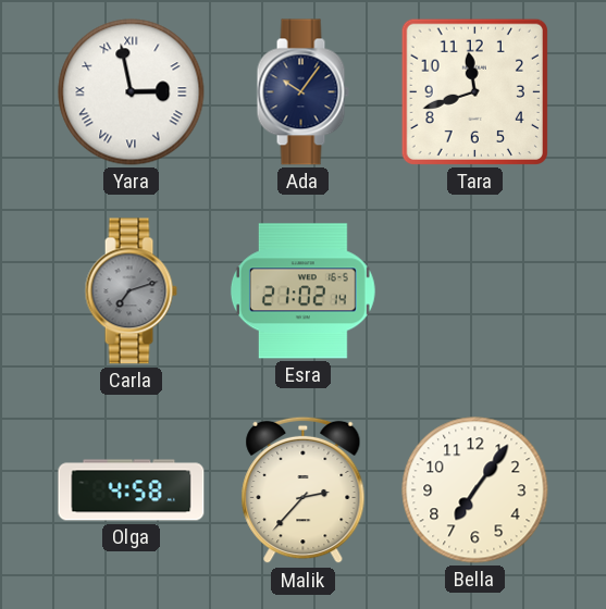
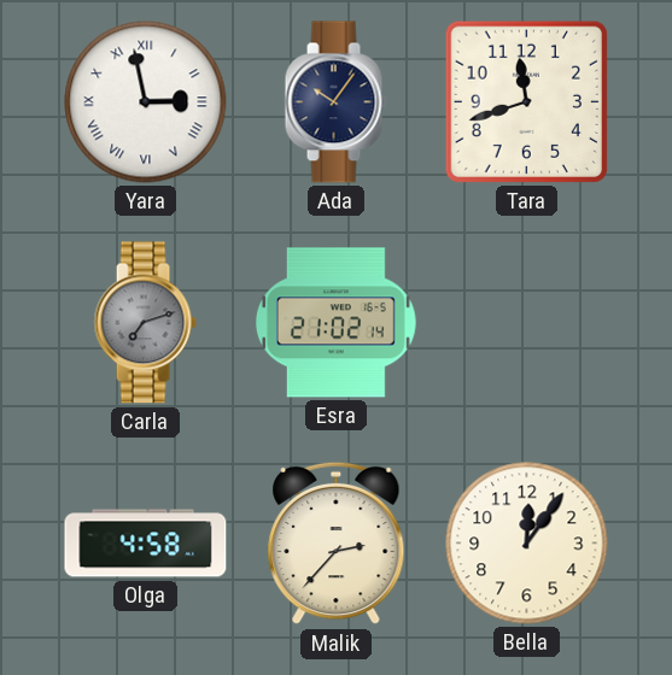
Bella: 7:06 -> 12:06
